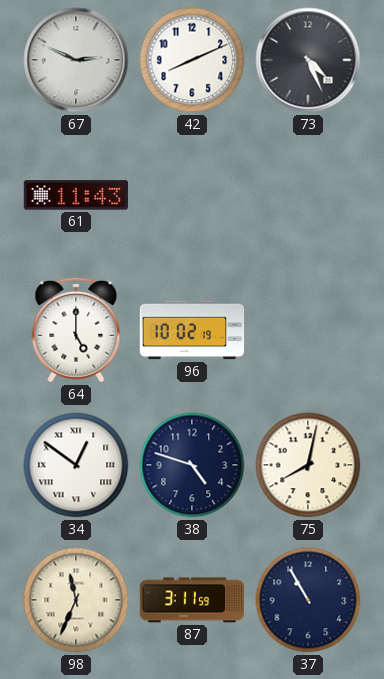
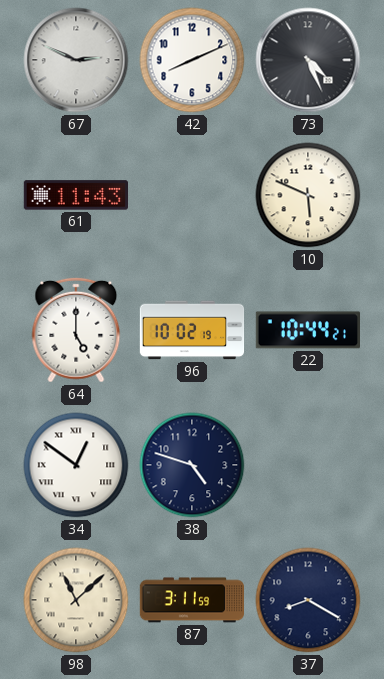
10: none -> 5:49
22: none -> 10:44
75: 8:02 -> none
98: 11:34 -> 11:08
37: 10:55 -> 8:20
